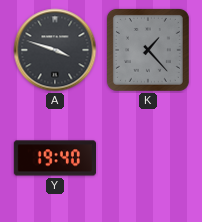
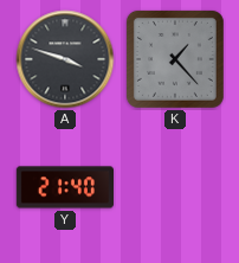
Y: 19:40 -> 21:40
